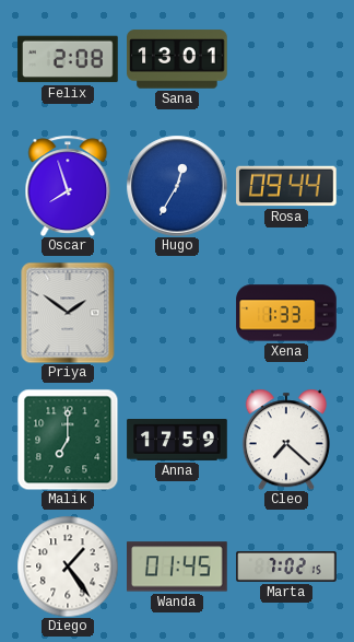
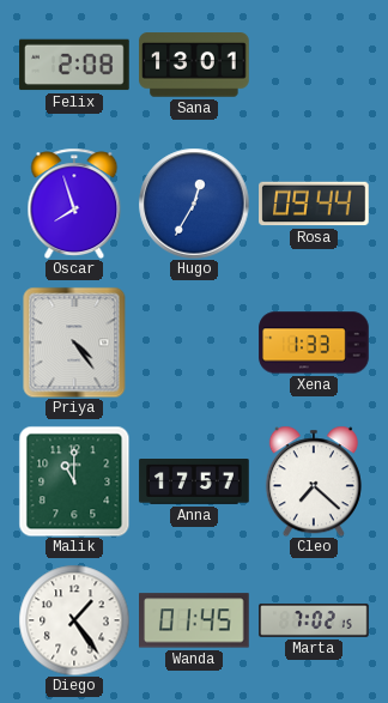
Priya: 1:51 -> 4:24
Malik: 7:00 -> 11:00
Anna: 17:59 -> 17:57
